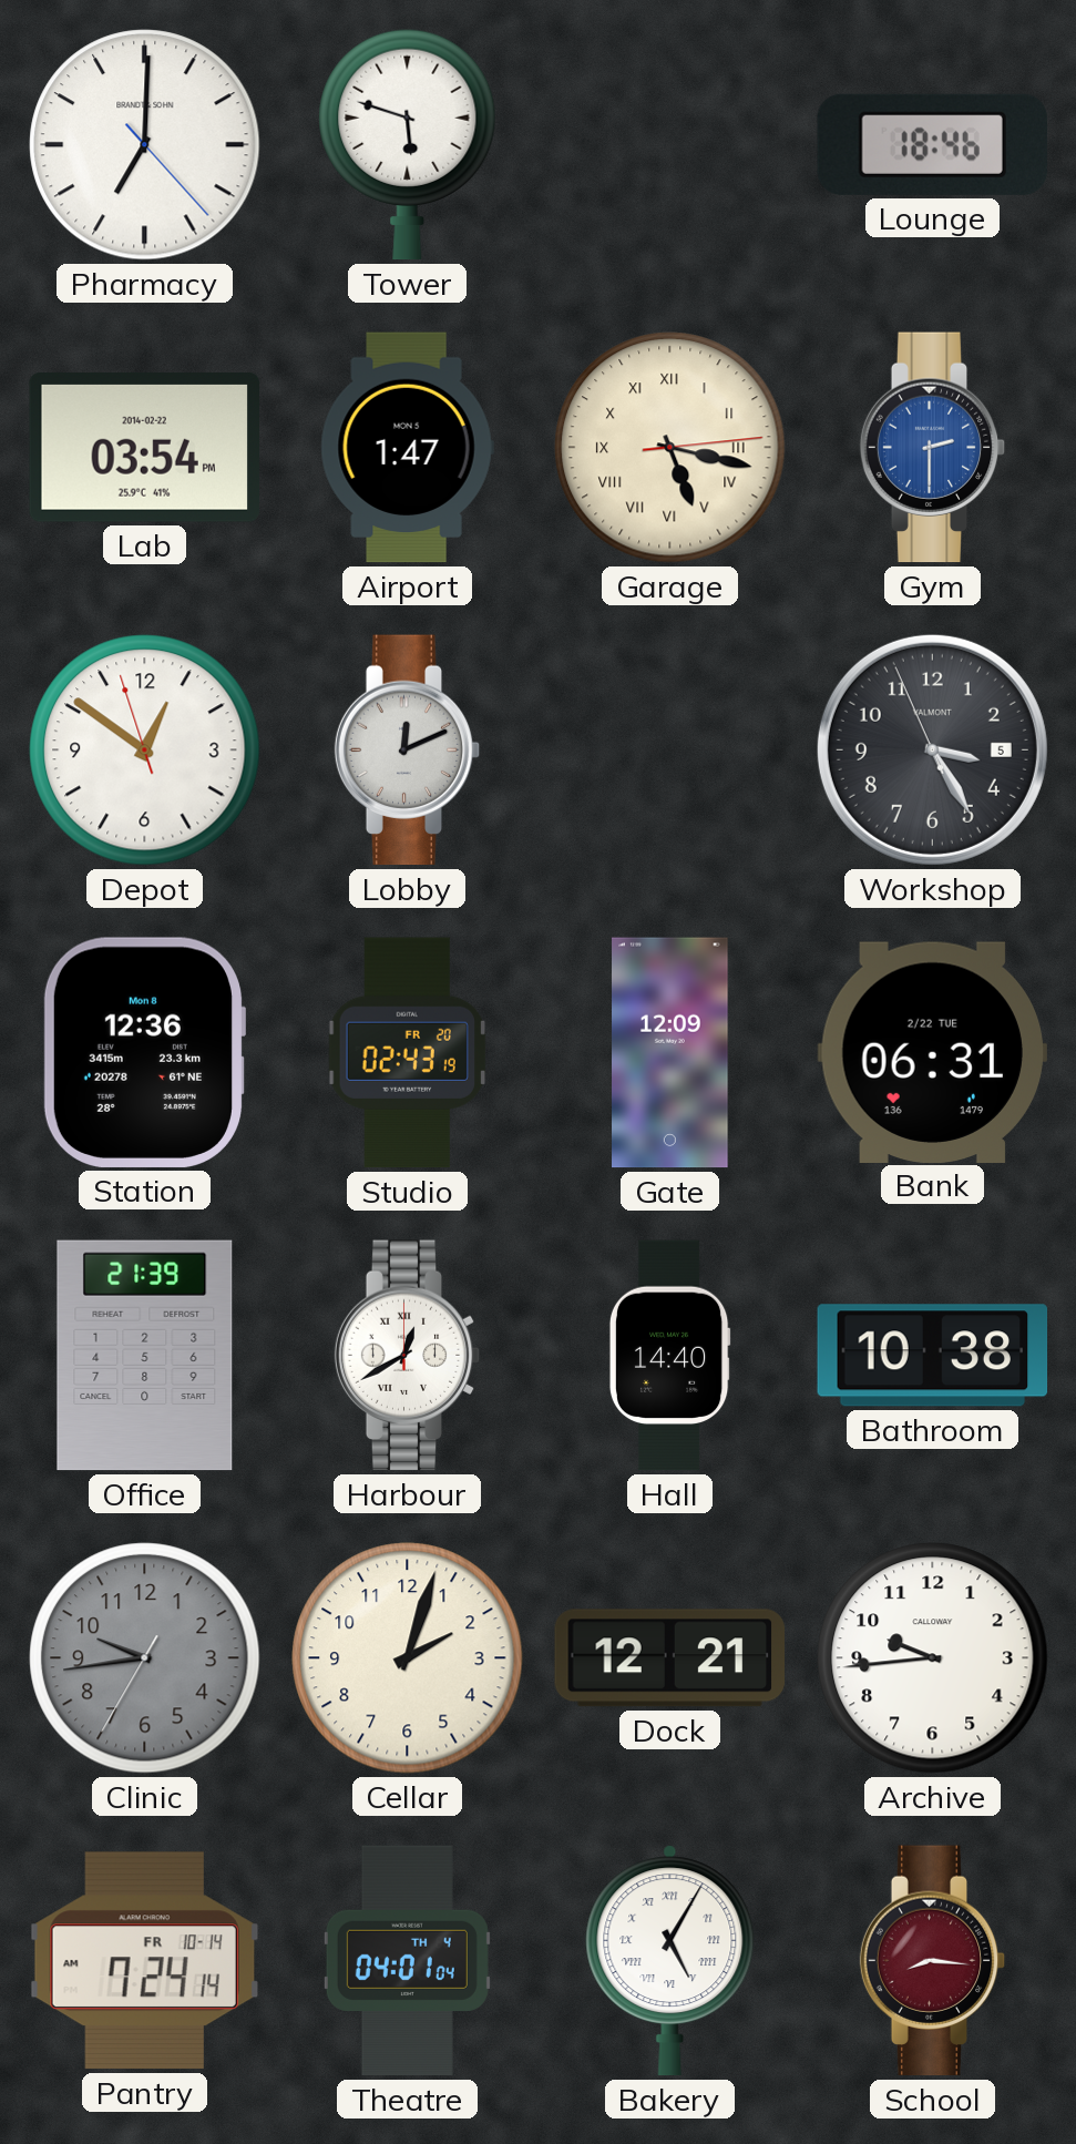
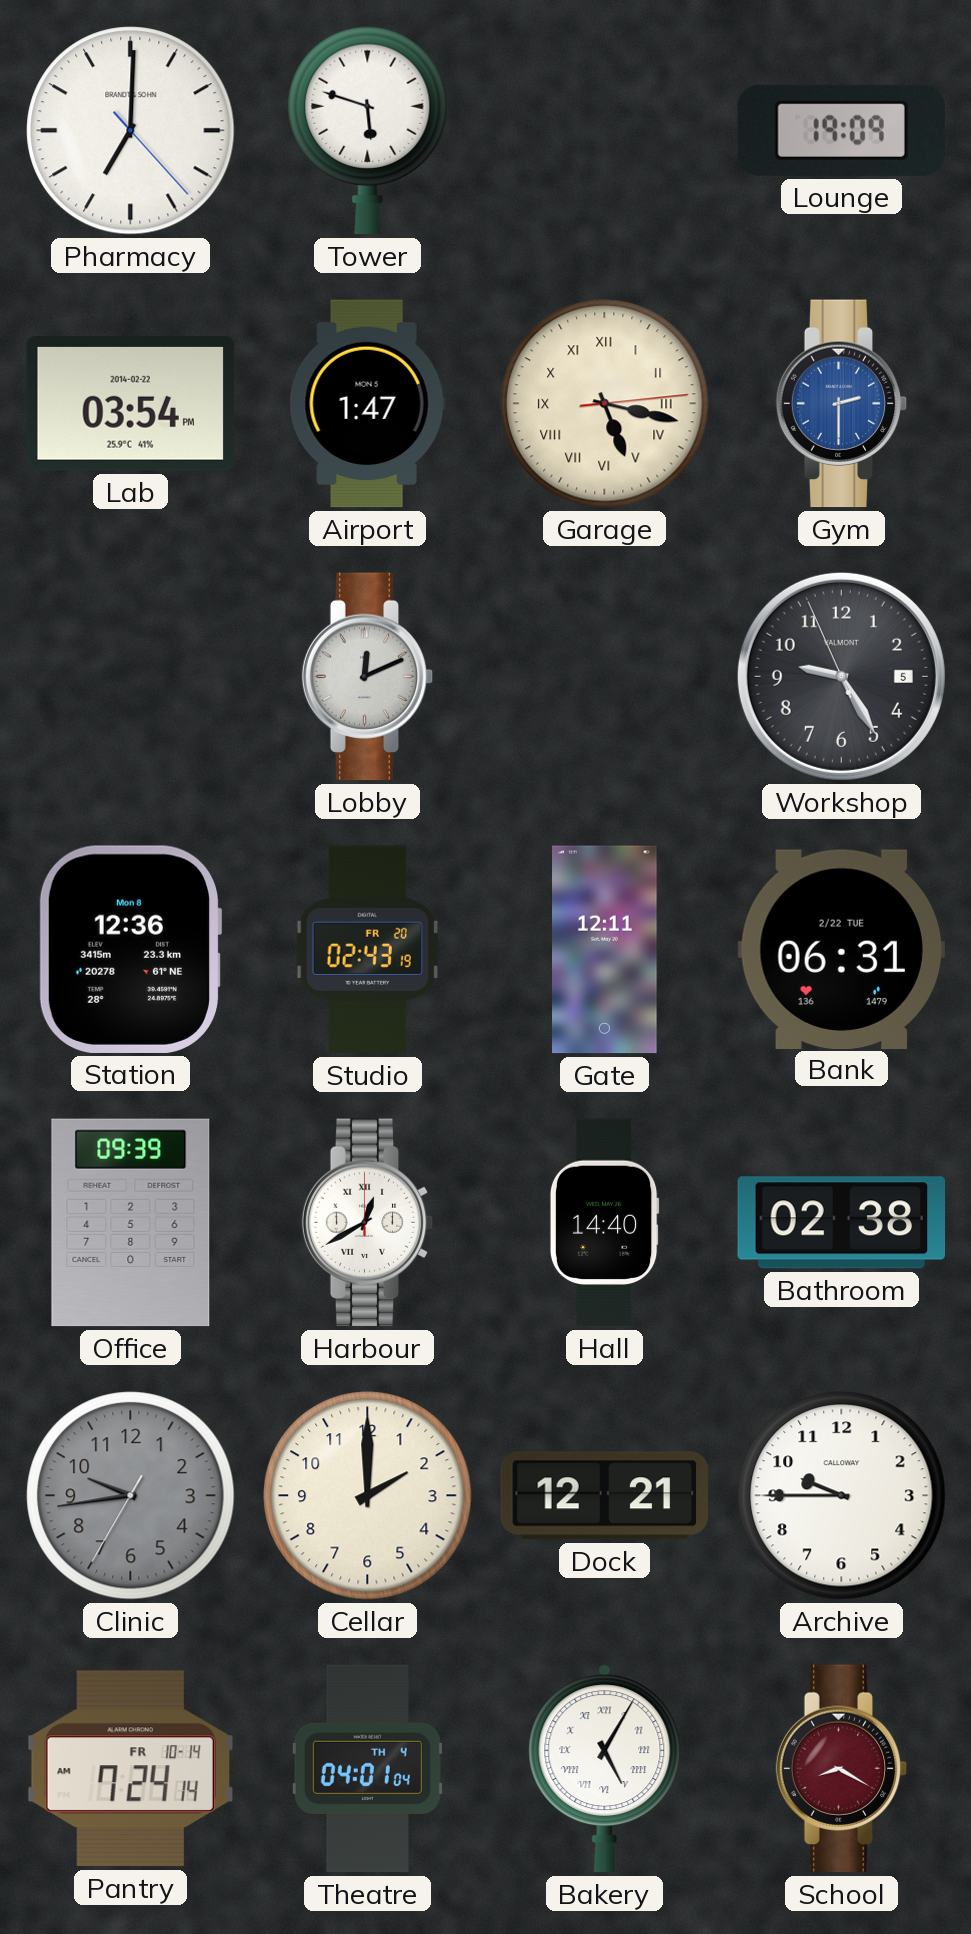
Lounge: 18:46 -> 19:09
Depot: 12:50 -> none
Workshop: 3:24 -> 9:24
Gate: 12:09 -> 12:11
Office: 21:39 -> 09:39
Bathroom: 10:38 -> 02:38
Cellar: 2:03 -> 2:00
Archive: 9:44 -> 9:45
School: 8:16 -> 8:20
